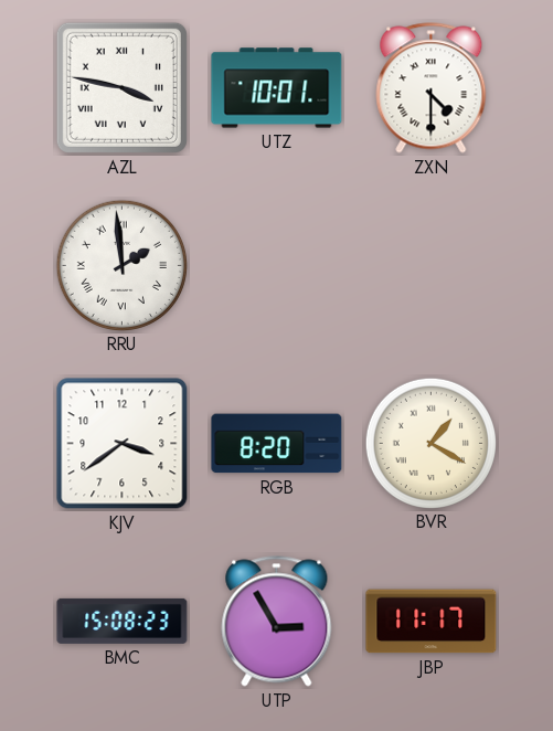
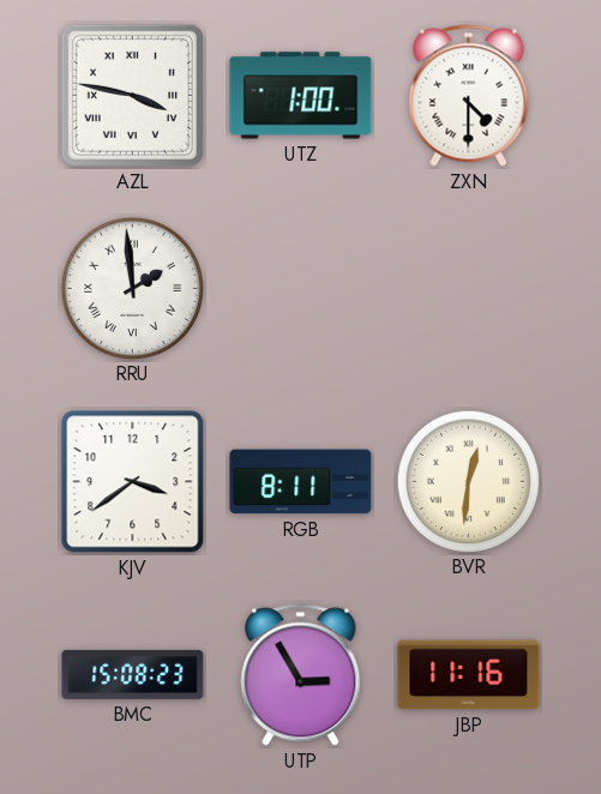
UTZ: 10:01 -> 1:00
RGB: 8:20 -> 8:11
BVR: 1:20 -> 12:31
JBP: 11:17 -> 11:16
